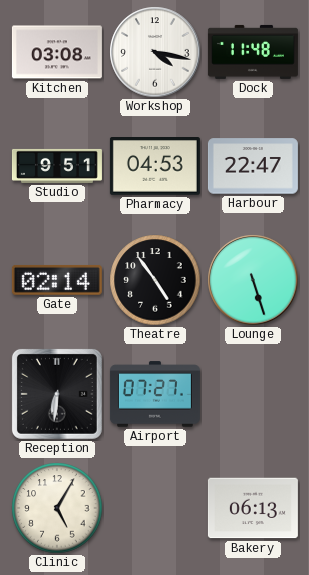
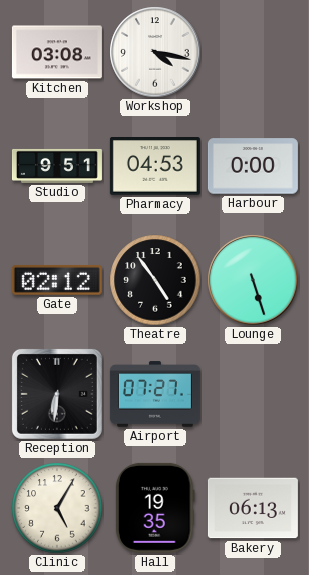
Dock: 11:48 -> none
Harbour: 22:47 -> 0:00
Gate: 02:14 -> 02:12
Hall: none -> 19:35
